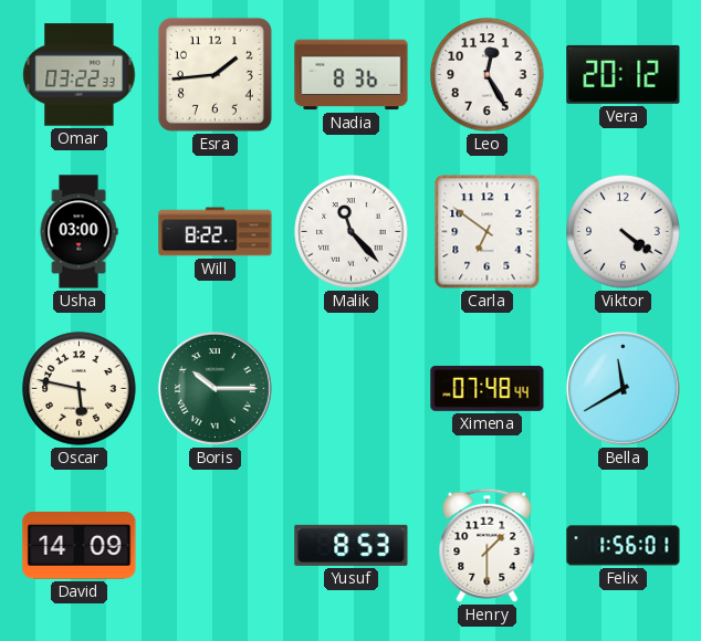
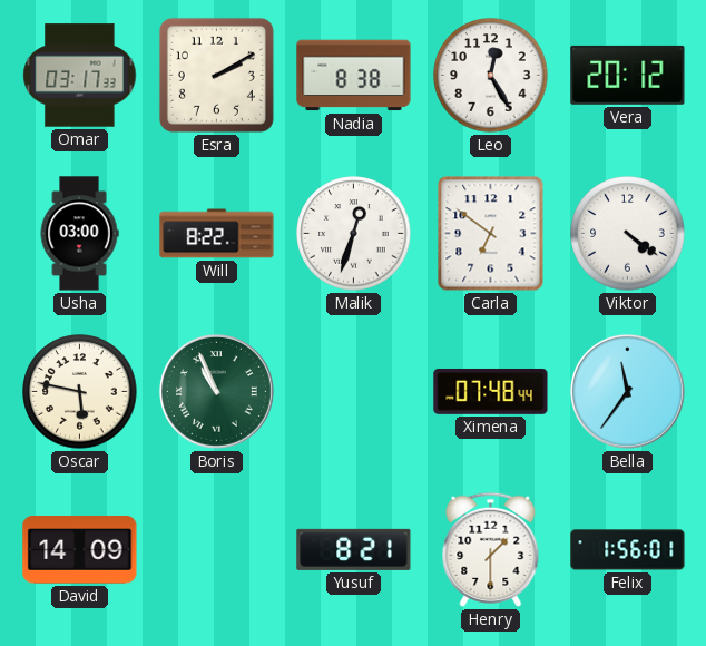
Omar: 03:22 -> 03:17
Esra: 1:44 -> 2:10
Nadia: 8:36 -> 8:38
Malik: 11:23 -> 12:33
Boris: 10:15 -> 10:56
Bella: 11:40 -> 11:36
Yusuf: 8:53 -> 8:21
